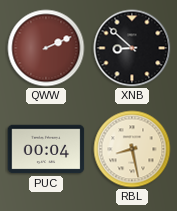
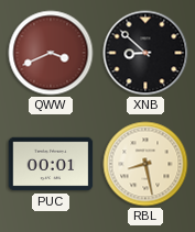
QWW: 2:11 -> 3:41
PUC: 00:04 -> 00:01
